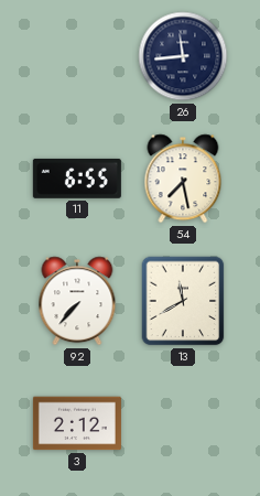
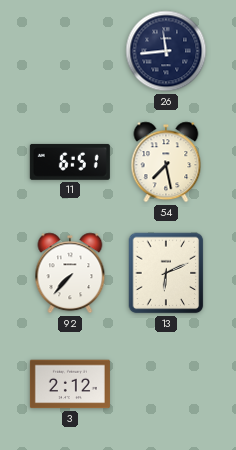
11: 6:55 -> 6:51
13: 11:40 -> 6:11
